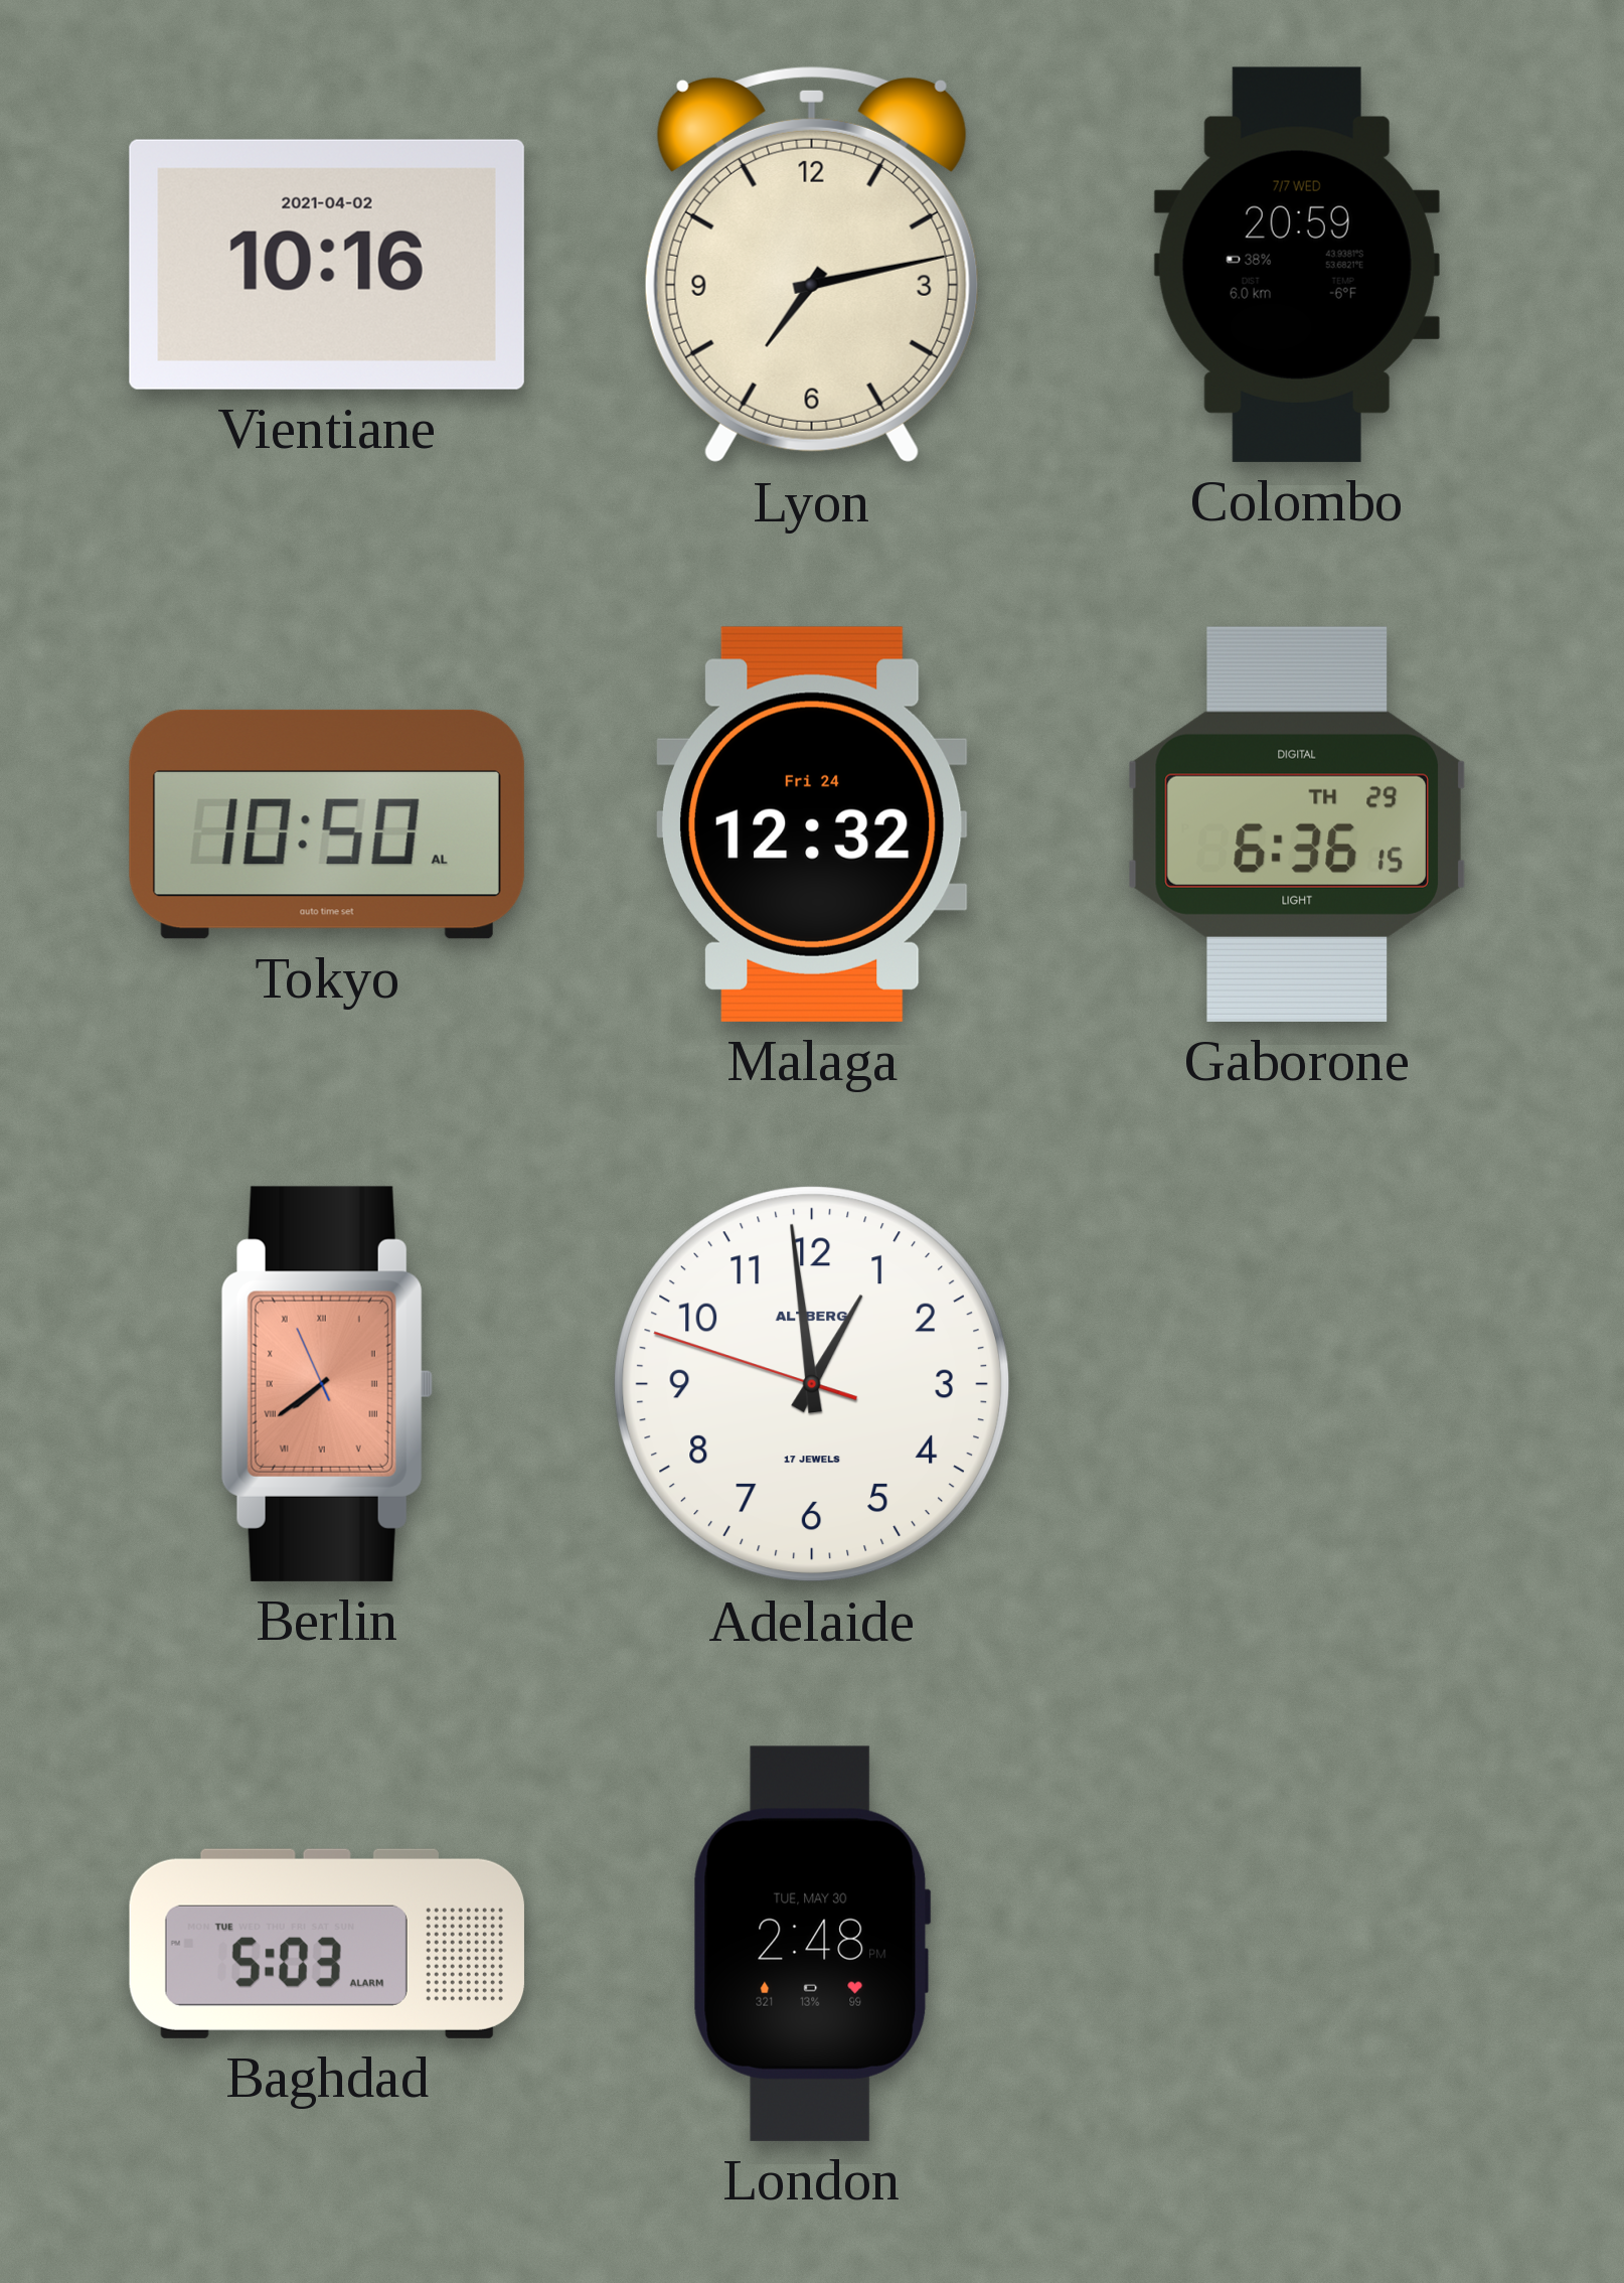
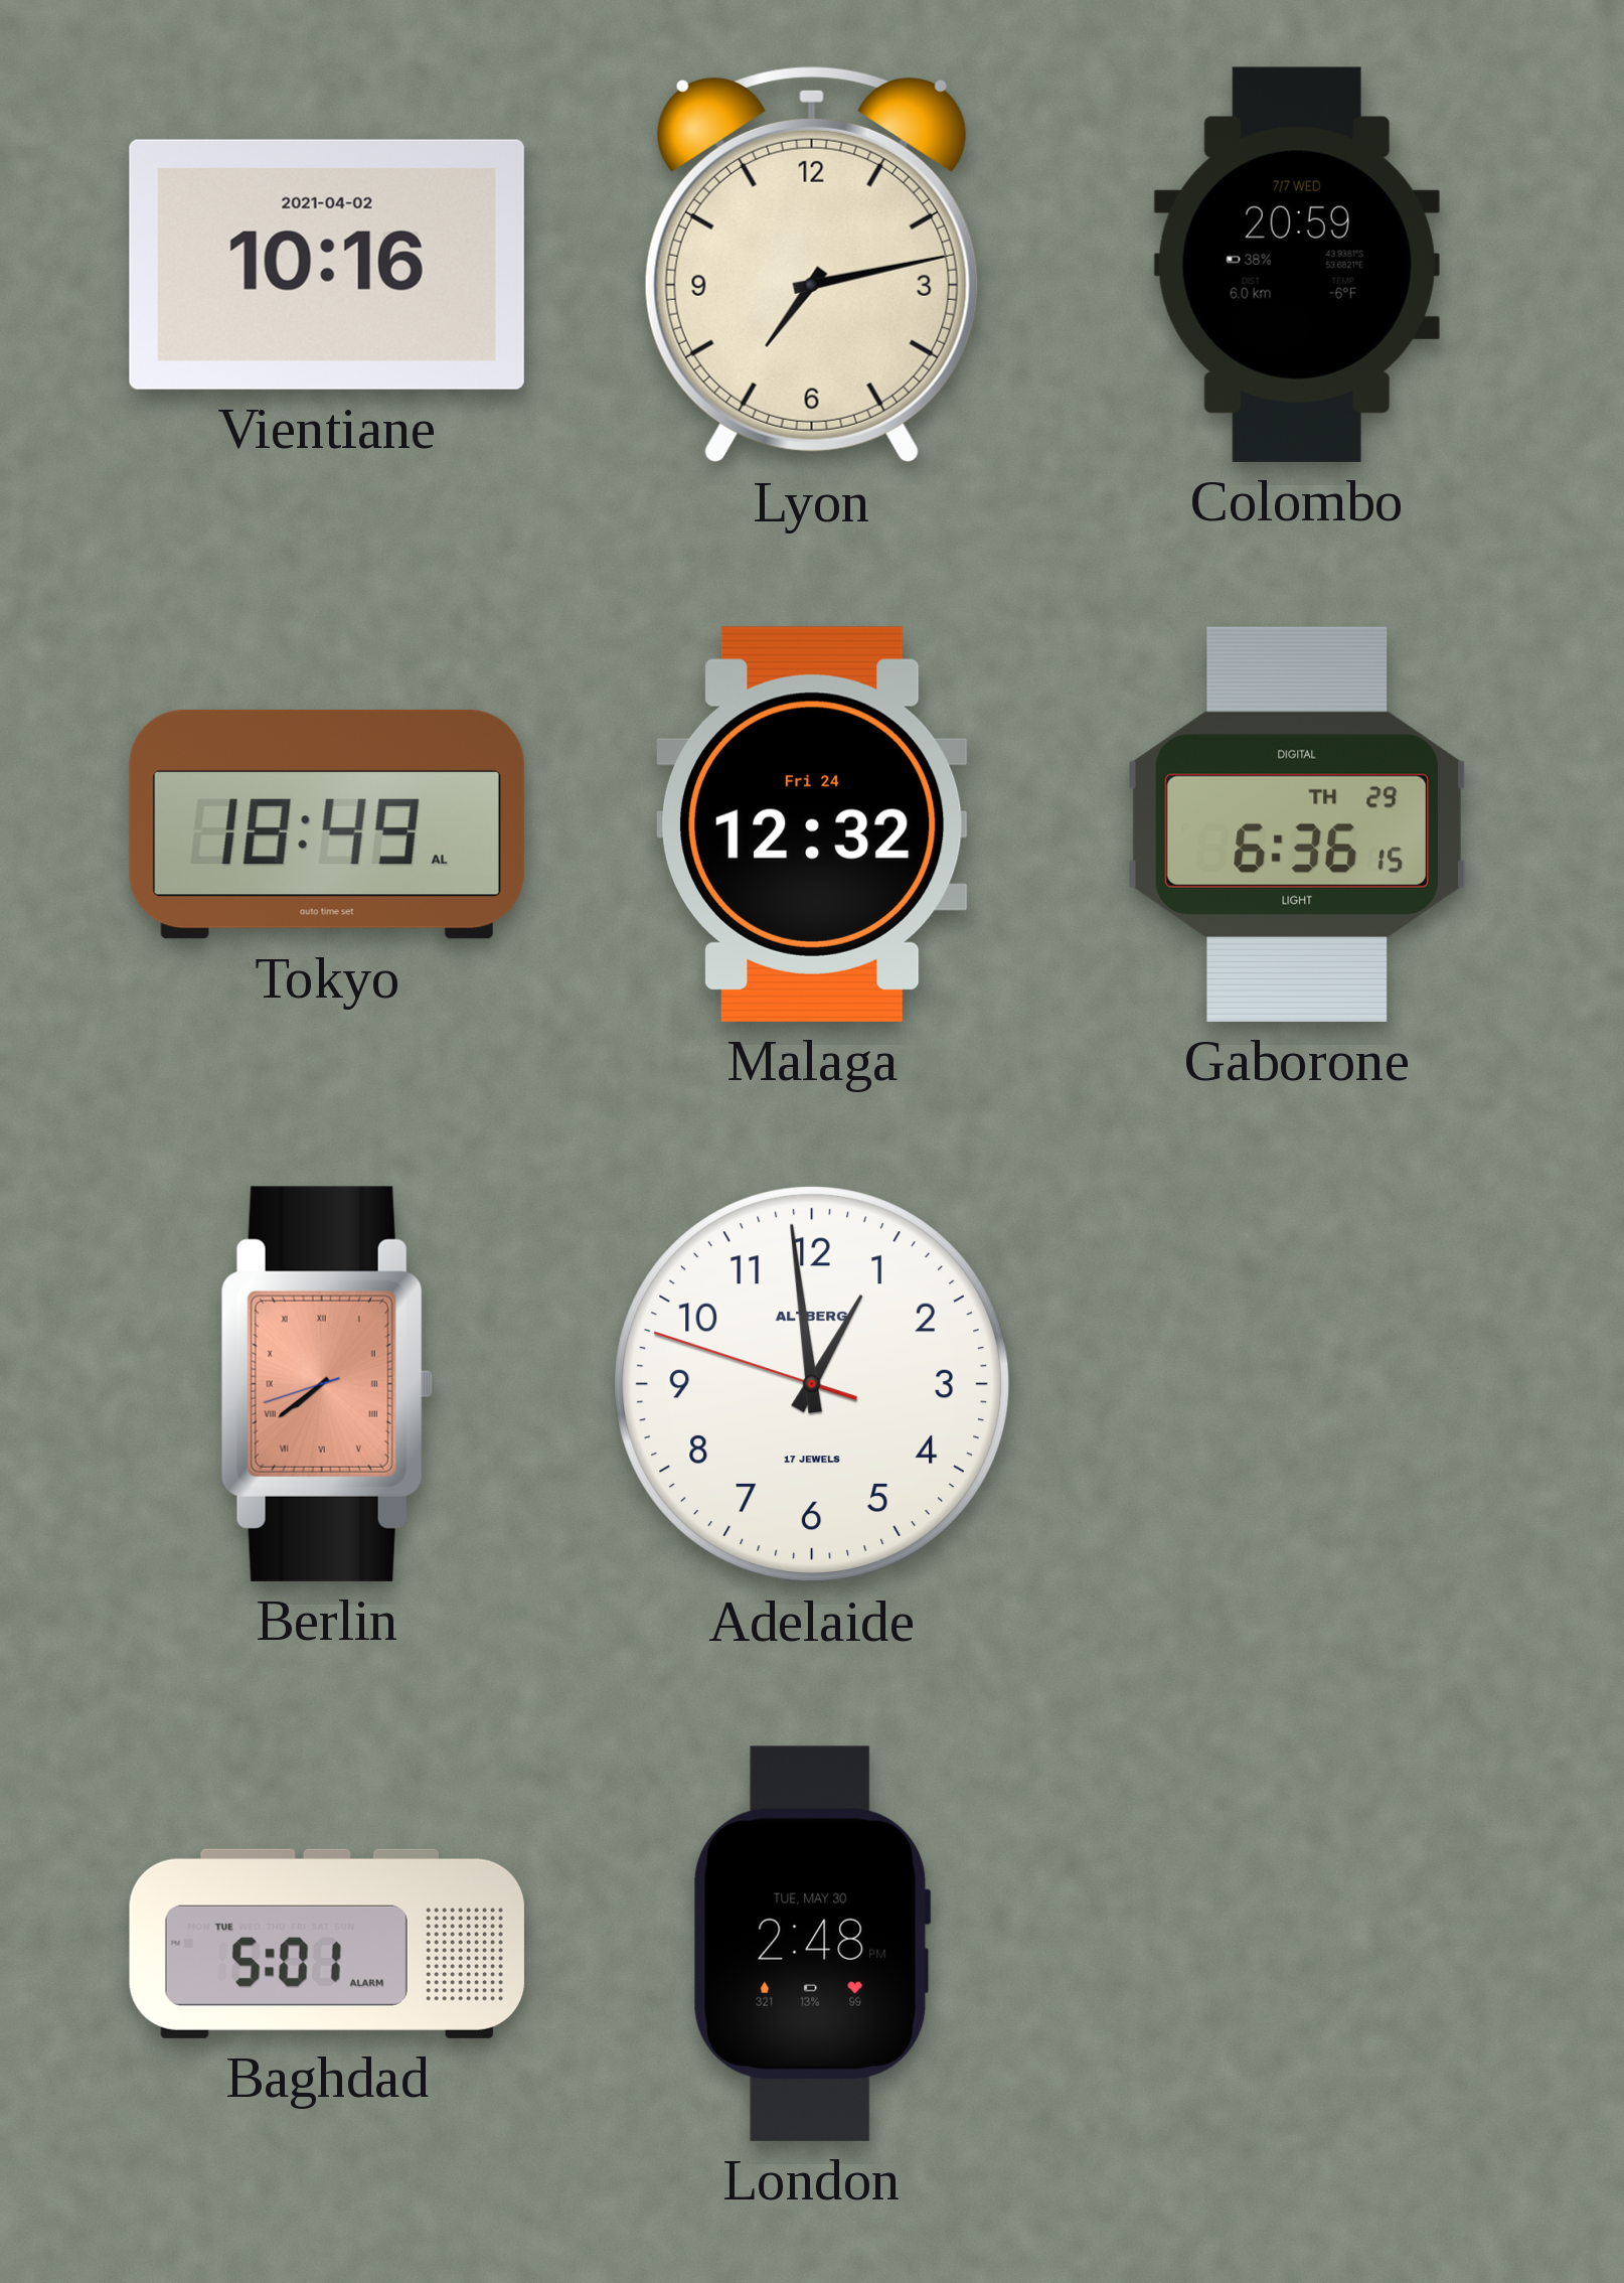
Tokyo: 10:50 -> 18:49
Berlin: 7:38:56 -> 7:38:42
Baghdad: 5:03 -> 5:01
